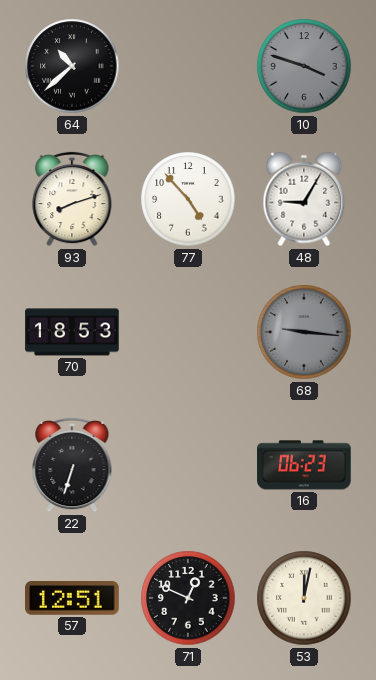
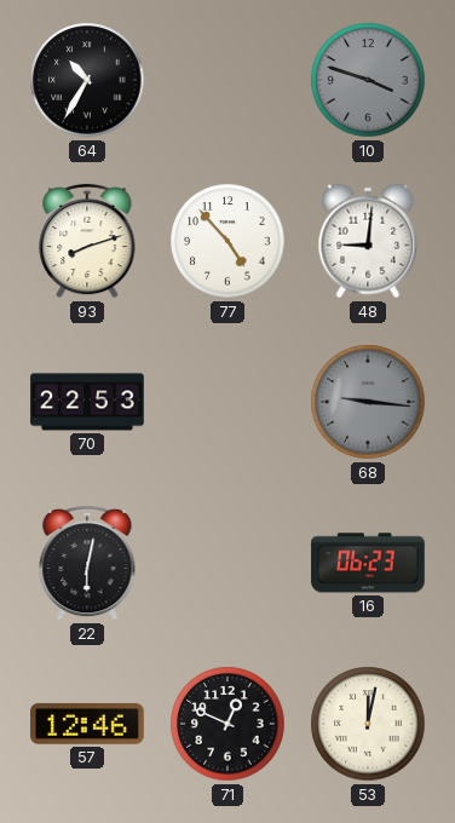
64: 10:38 -> 10:35
48: 9:05 -> 9:01
70: 18:53 -> 22:53
22: 6:33 -> 6:02
57: 12:51 -> 12:46
